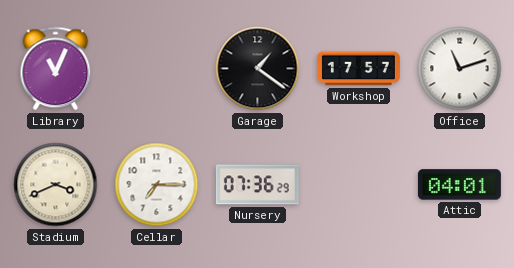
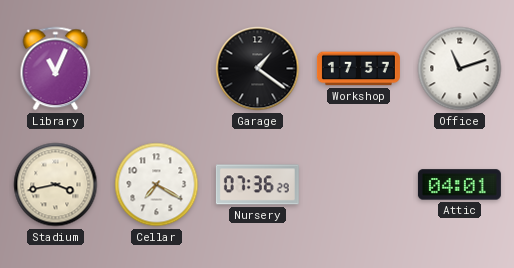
Stadium: 3:41 -> 3:43
Cellar: 7:15 -> 7:20
